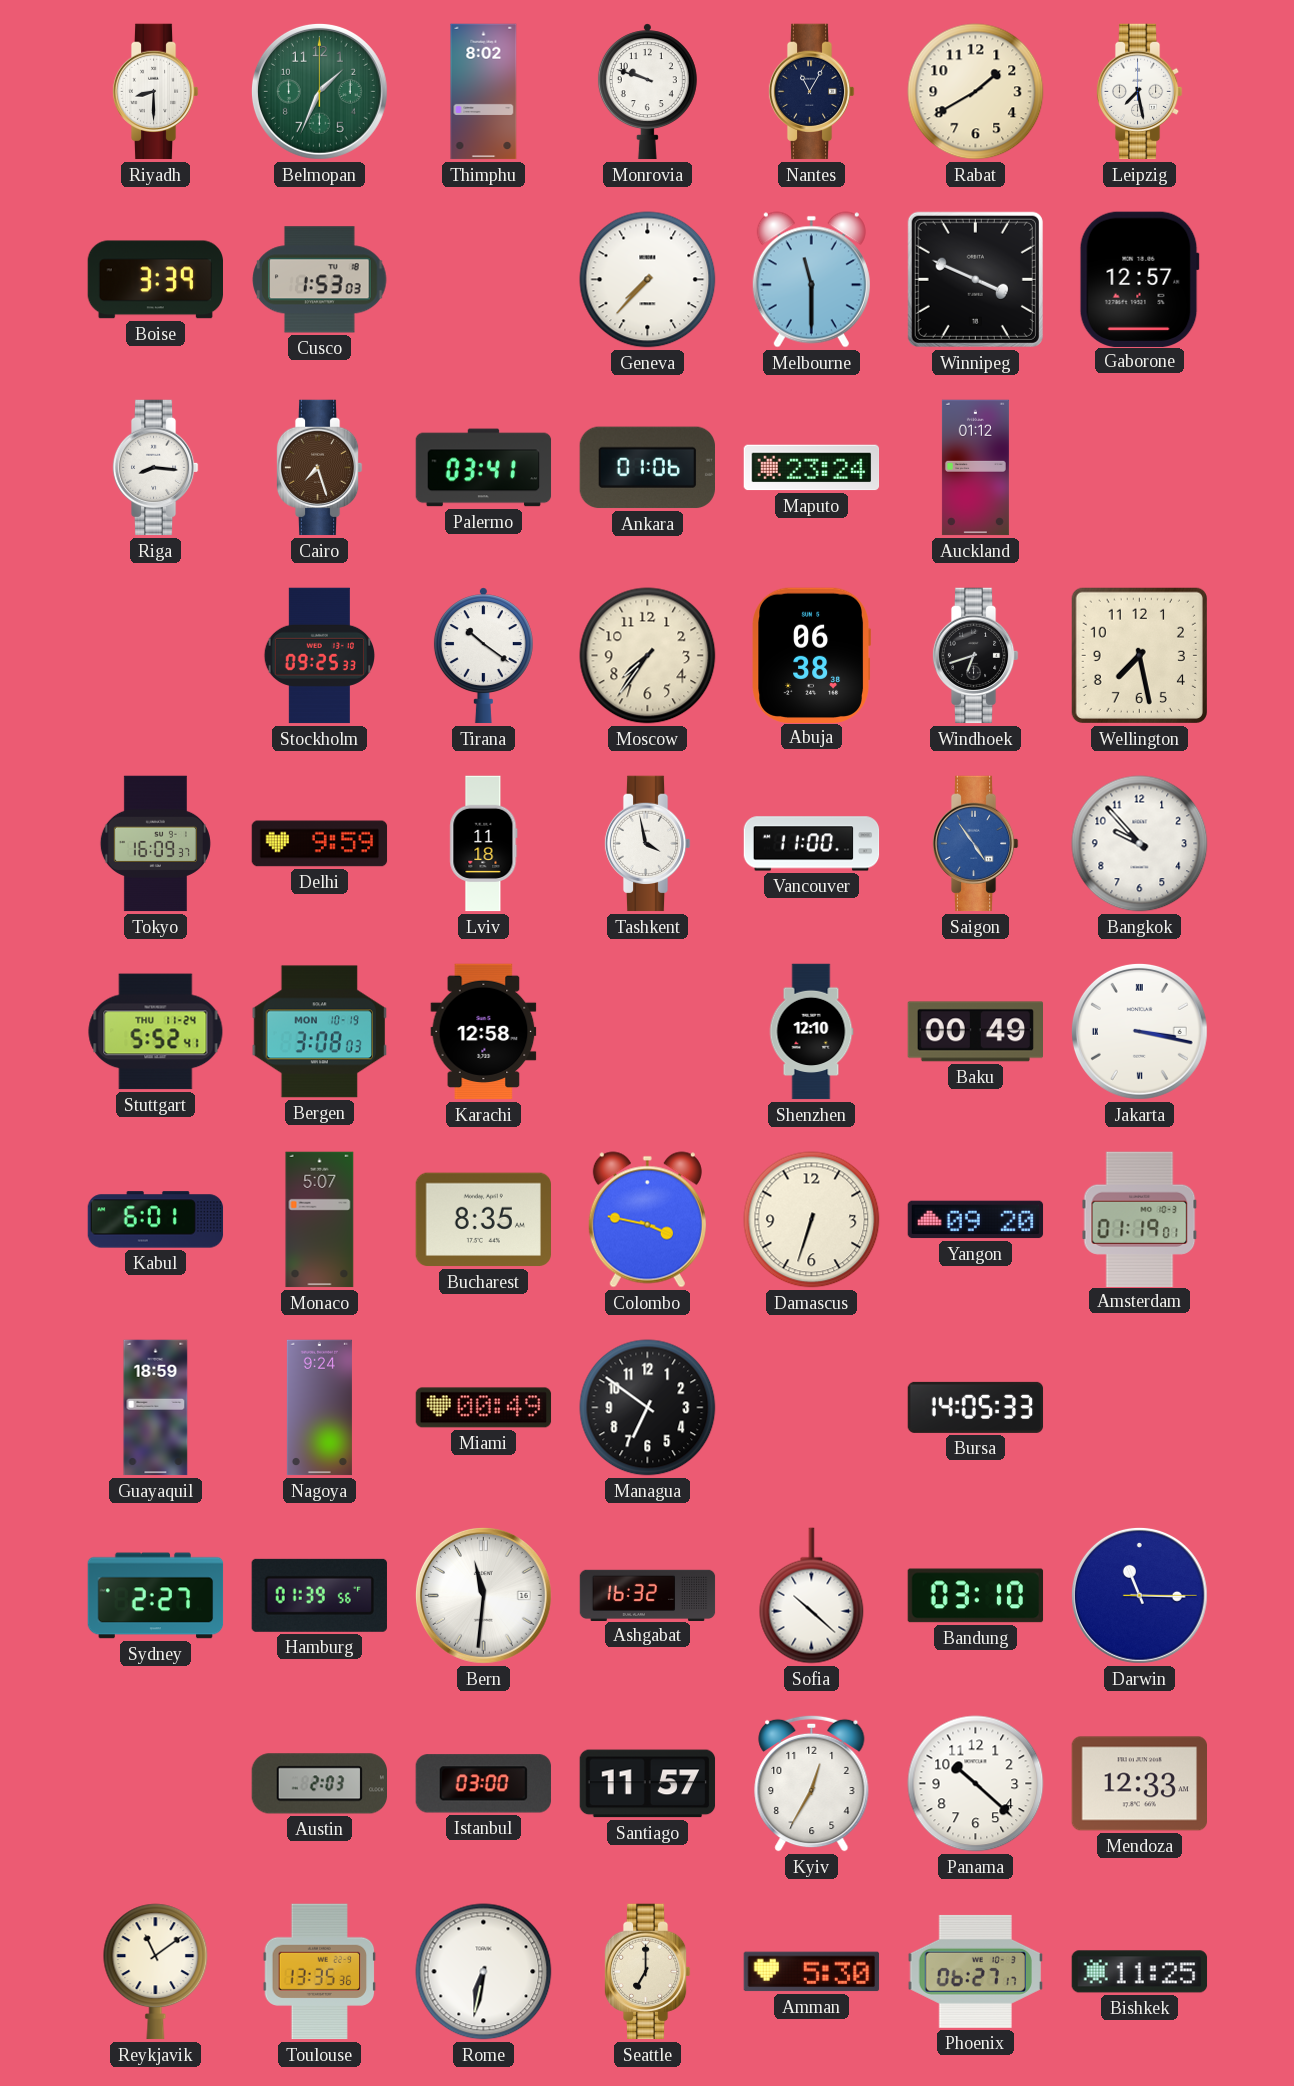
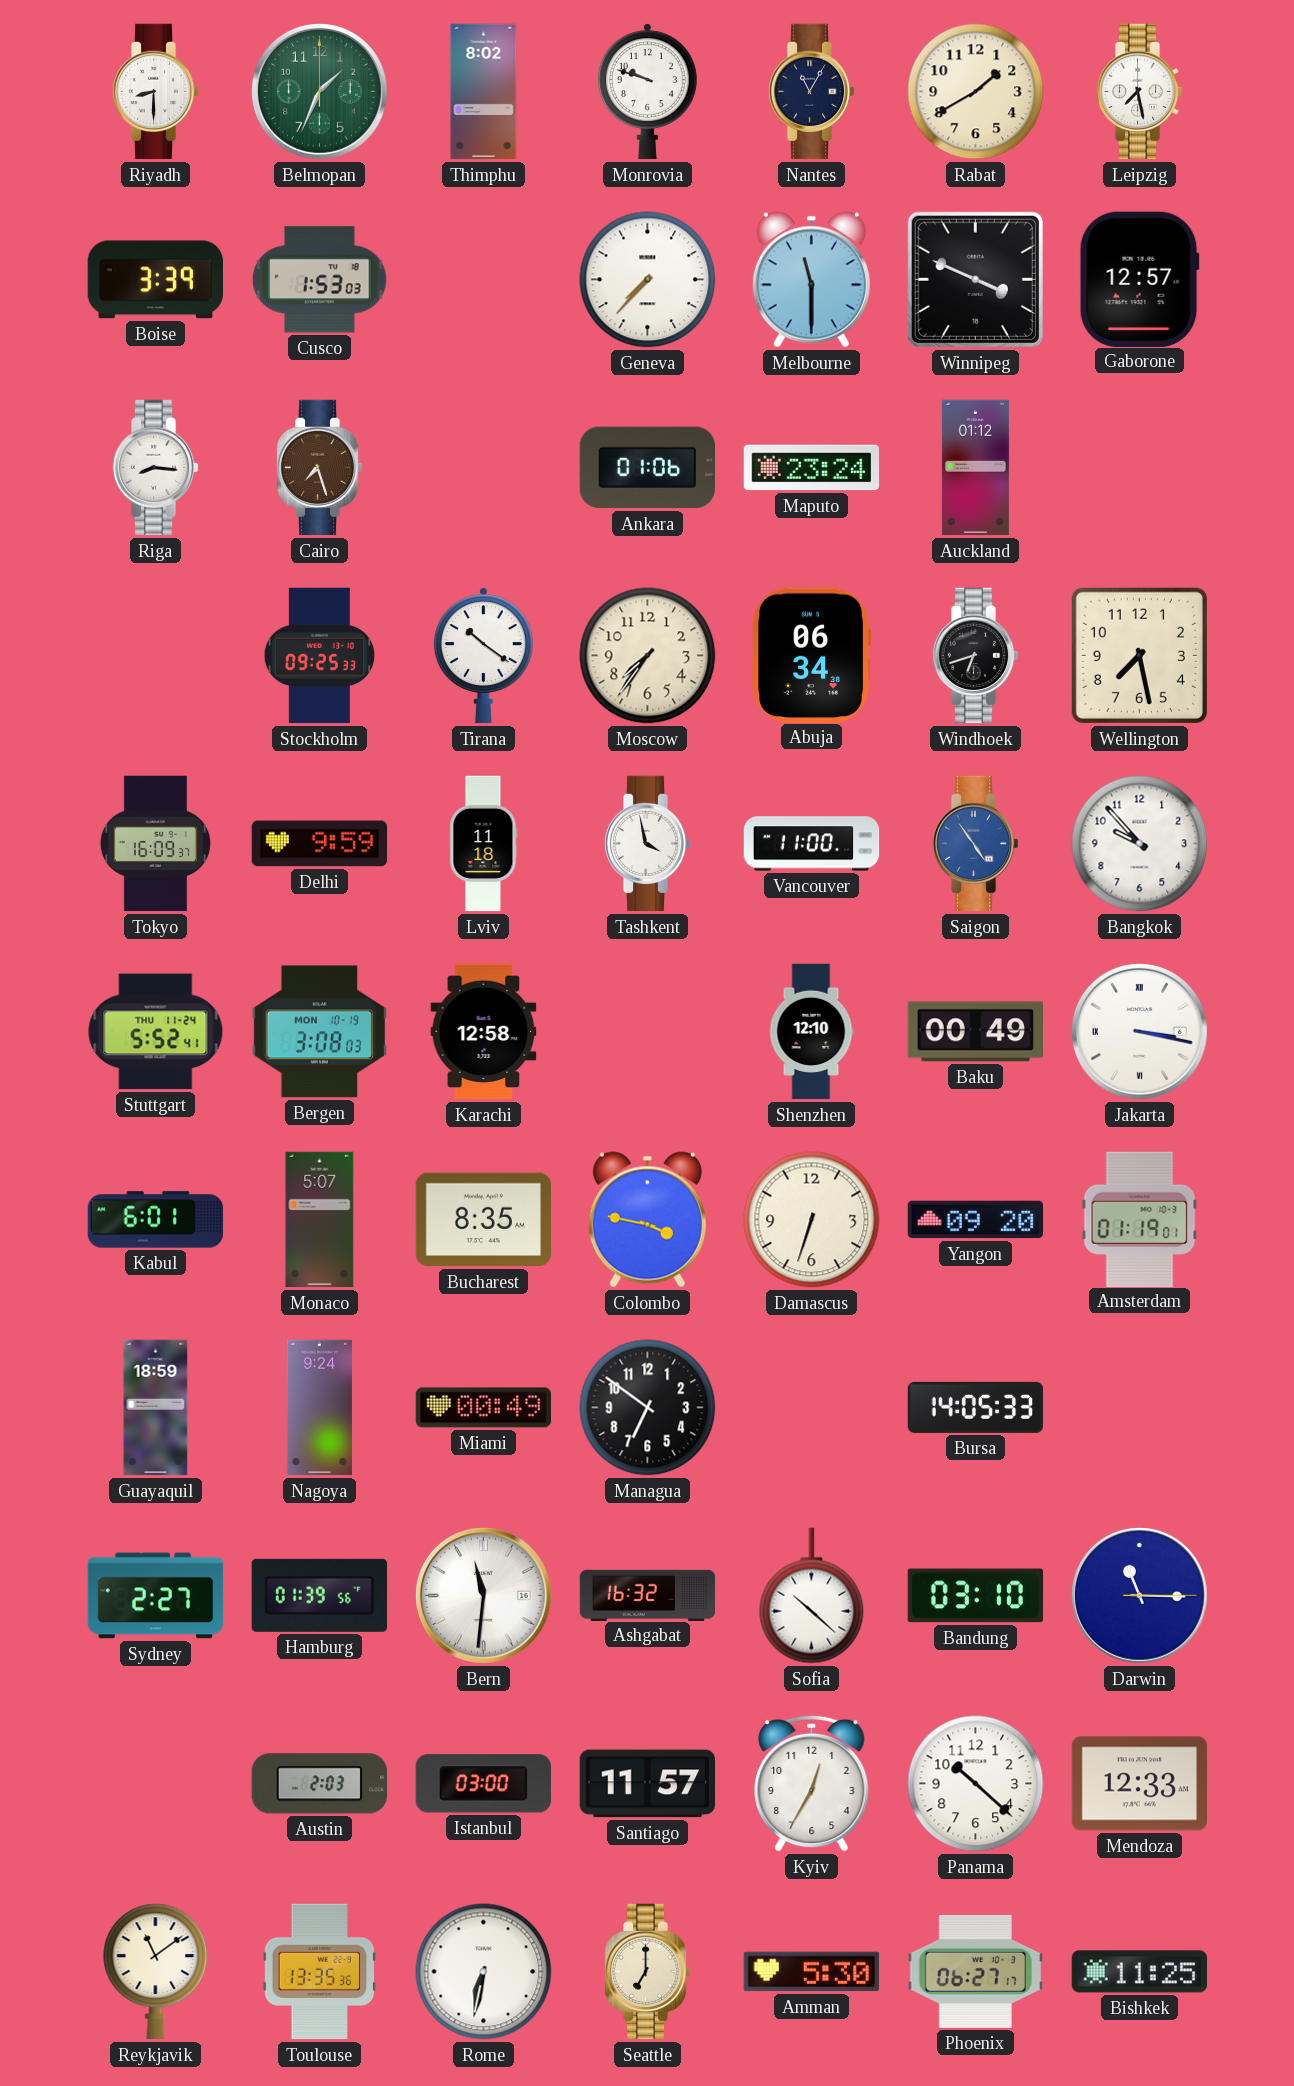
Palermo: 03:41 -> none
Abuja: 06:38 -> 06:34
